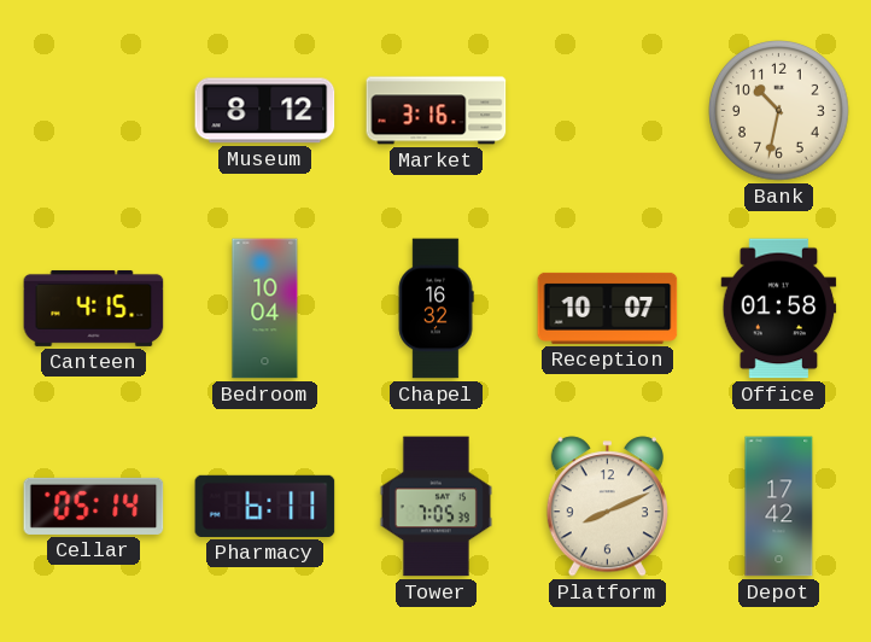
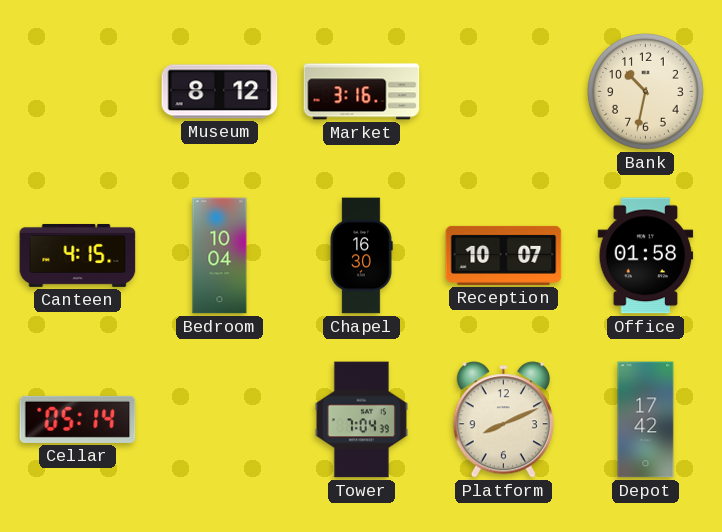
Chapel: 16:32 -> 16:30
Pharmacy: 6:11 -> none
Tower: 7:05 -> 7:04
